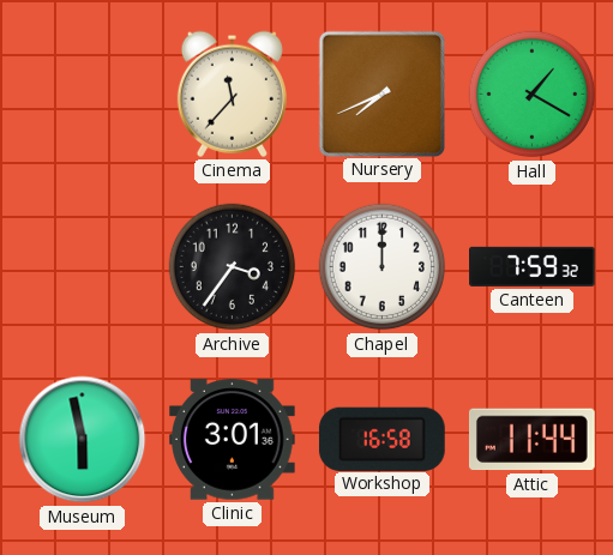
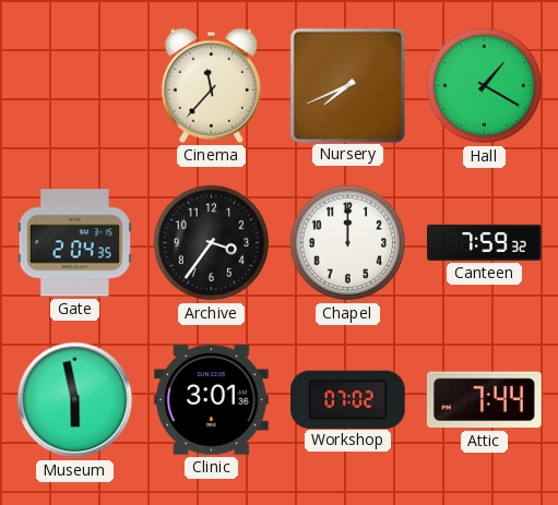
Gate: none -> 2:04
Workshop: 16:58 -> 07:02
Attic: 11:44 -> 7:44
